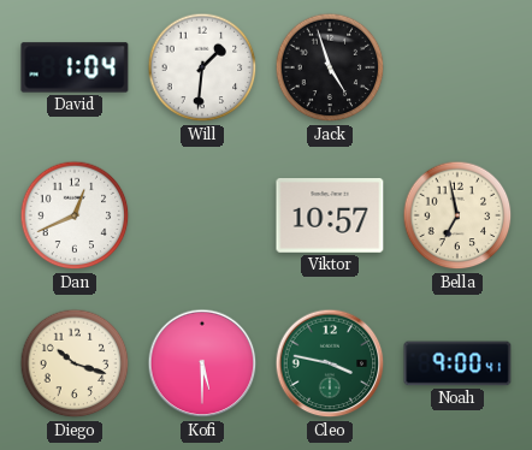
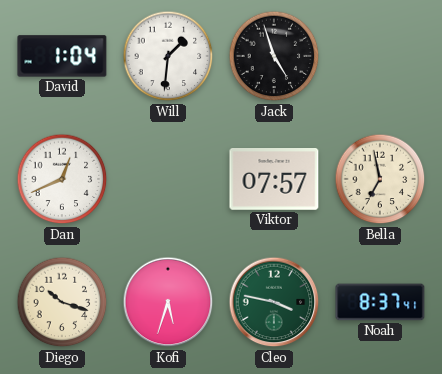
Viktor: 10:57 -> 07:57
Kofi: 5:30 -> 5:33
Noah: 9:00 -> 8:37
